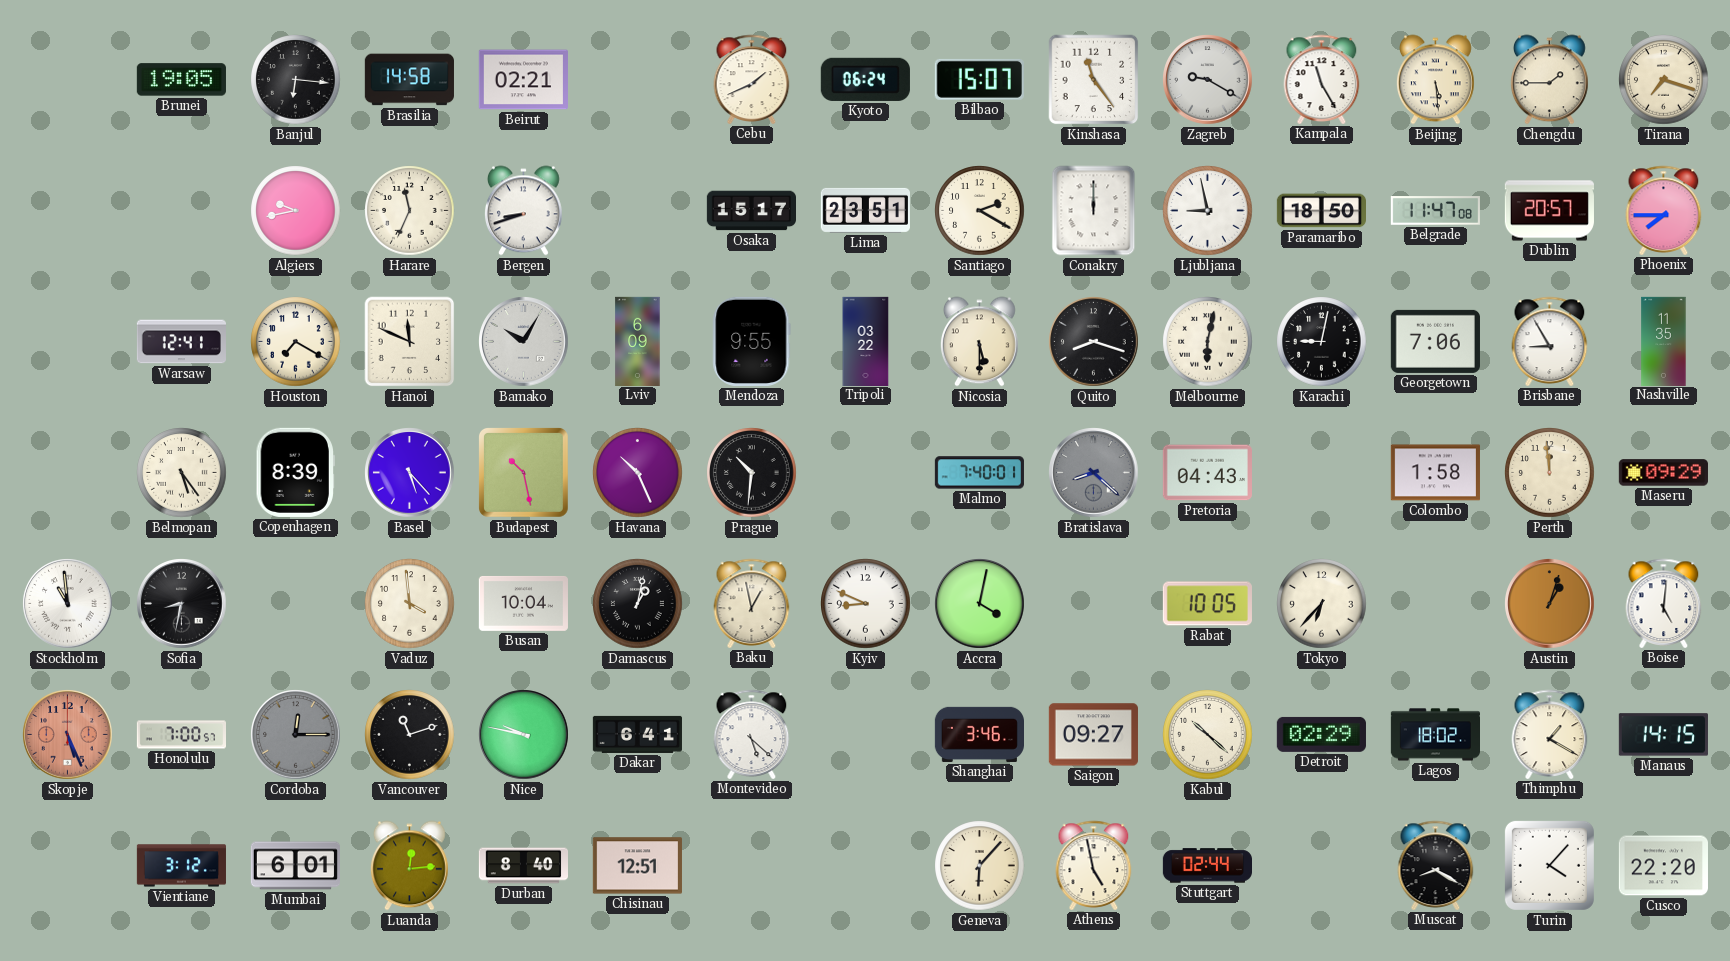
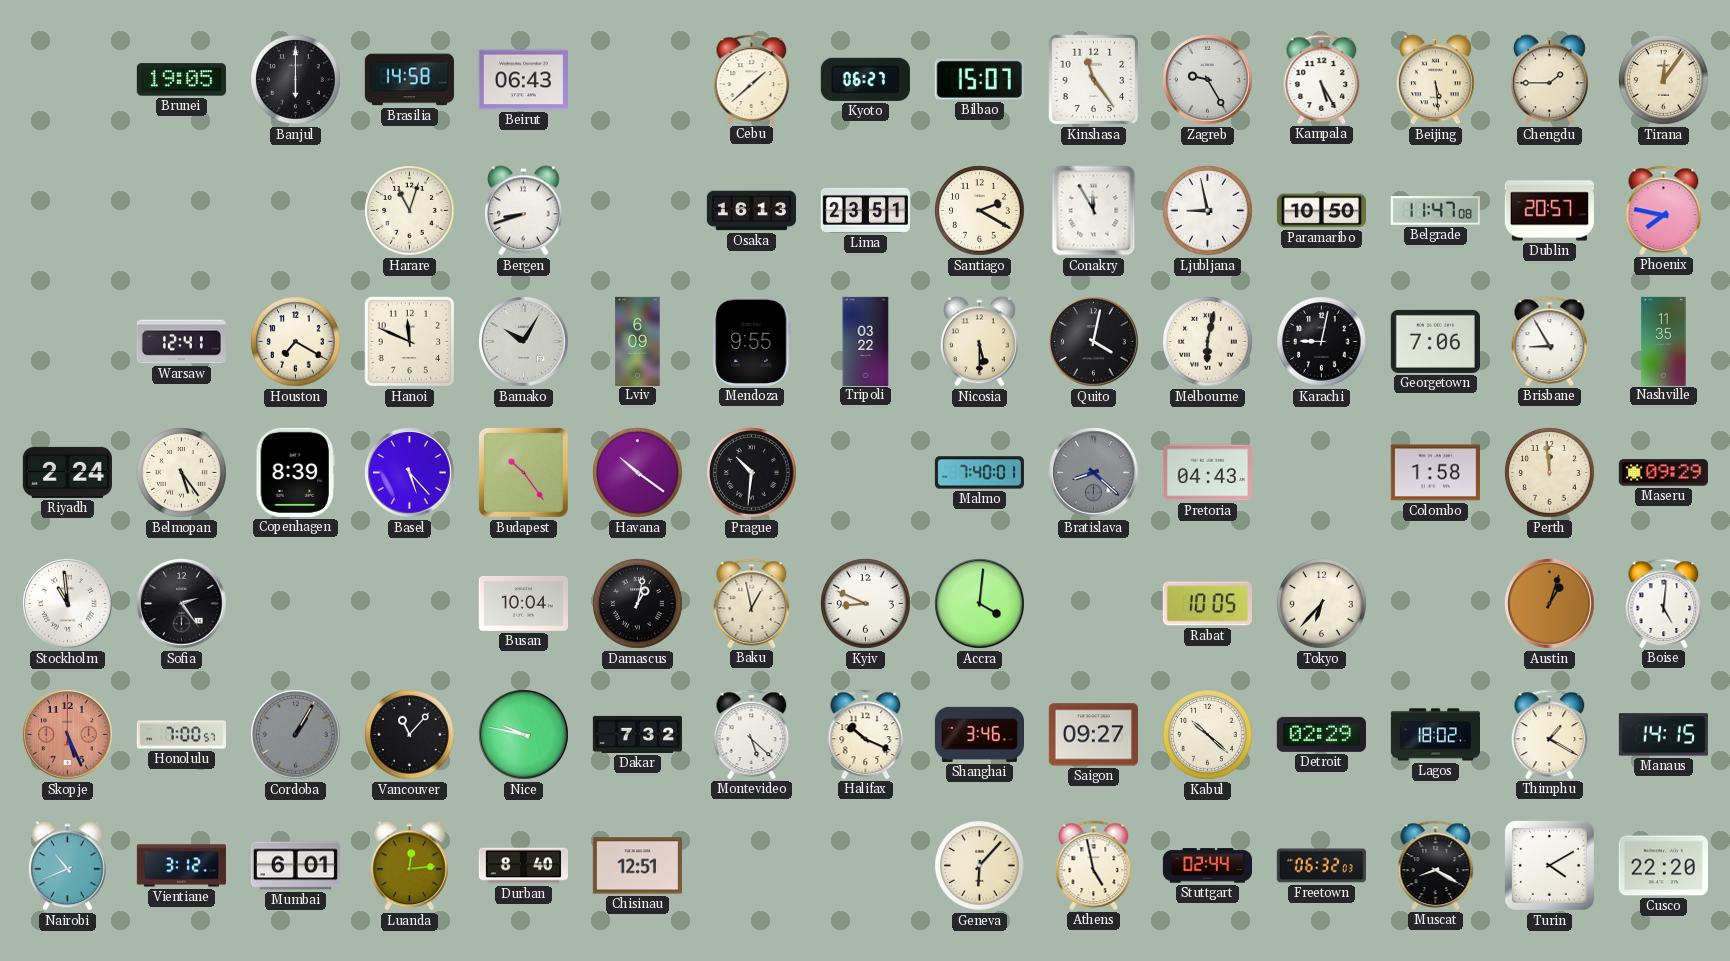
Banjul: 6:16 -> 6:00
Beirut: 02:21 -> 06:43
Cebu: 1:41 -> 1:38
Kyoto: 06:24 -> 06:27
Zagreb: 9:20 -> 9:25
Kampala: 11:25 -> 5:25
Tirana: 7:18 -> 12:06
Algiers: 9:43 -> none
Harare: 11:34 -> 11:03
Osaka: 15:17 -> 16:13
Conakry: 12:00 -> 11:55
Paramaribo: 18:50 -> 10:50
Phoenix: 7:45 -> 7:47
Quito: 8:18 -> 4:02
Riyadh: none -> 2:24
Budapest: 10:28 -> 10:24
Havana: 10:26 -> 10:21
Sofia: 8:32 -> 2:24
Vaduz: 3:59 -> none
Accra: 4:02 -> 4:01
Cordoba: 12:15 -> 1:05
Vancouver: 11:12 -> 11:07
Dakar: 6:41 -> 7:32
Halifax: none -> 10:19
Nairobi: none -> 10:41
Freetown: none -> 06:32
Turin: 4:07 -> 4:10
